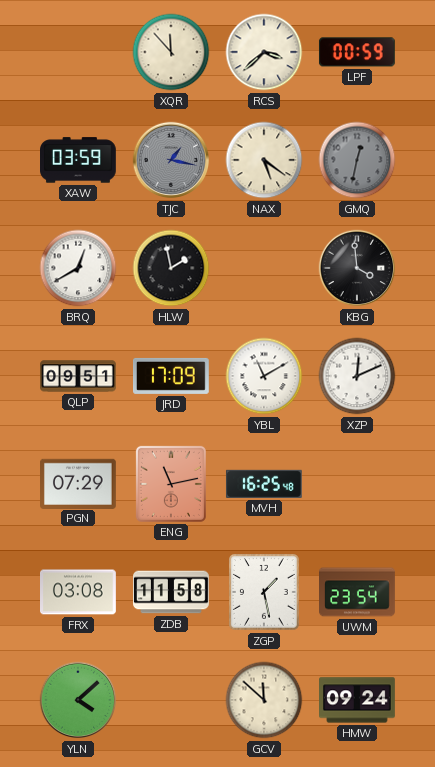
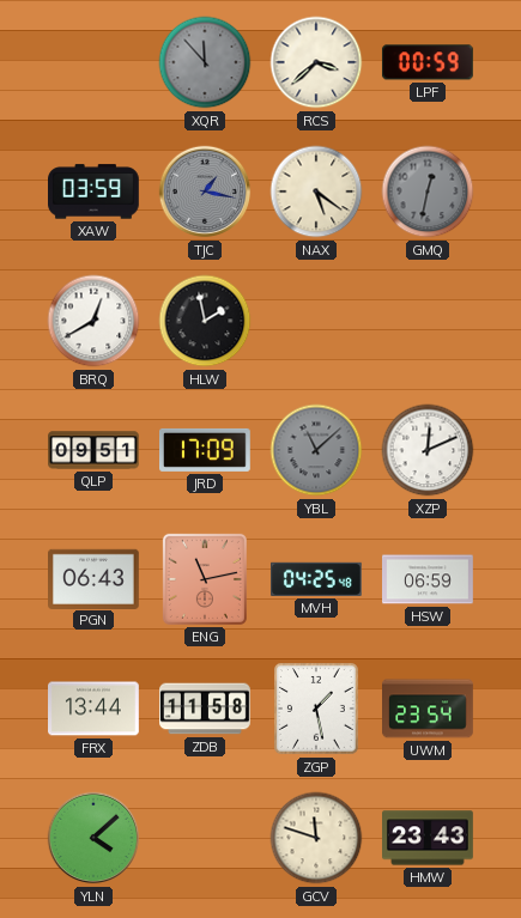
XQR dial: cream -> grey
KBG: 3:59 -> none
YBL: 11:10 -> 11:08
YBL dial: white -> grey
PGN: 07:29 -> 06:43
MVH: 16:25 -> 04:25
HSW: none -> 06:59
FRX: 03:08 -> 13:44
GCV: 11:52 -> 11:48
HMW: 09:24 -> 23:43
